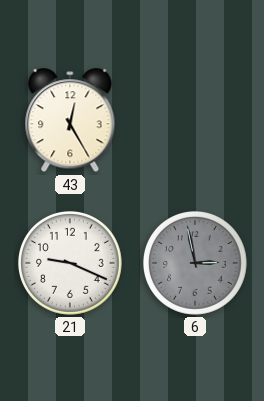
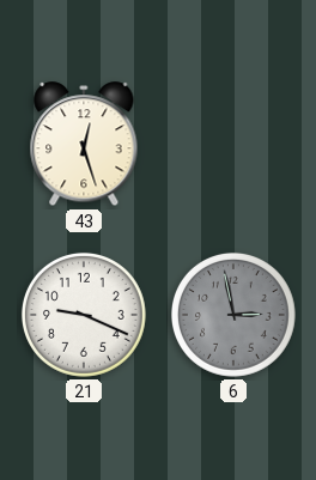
43: 12:25 -> 12:27
